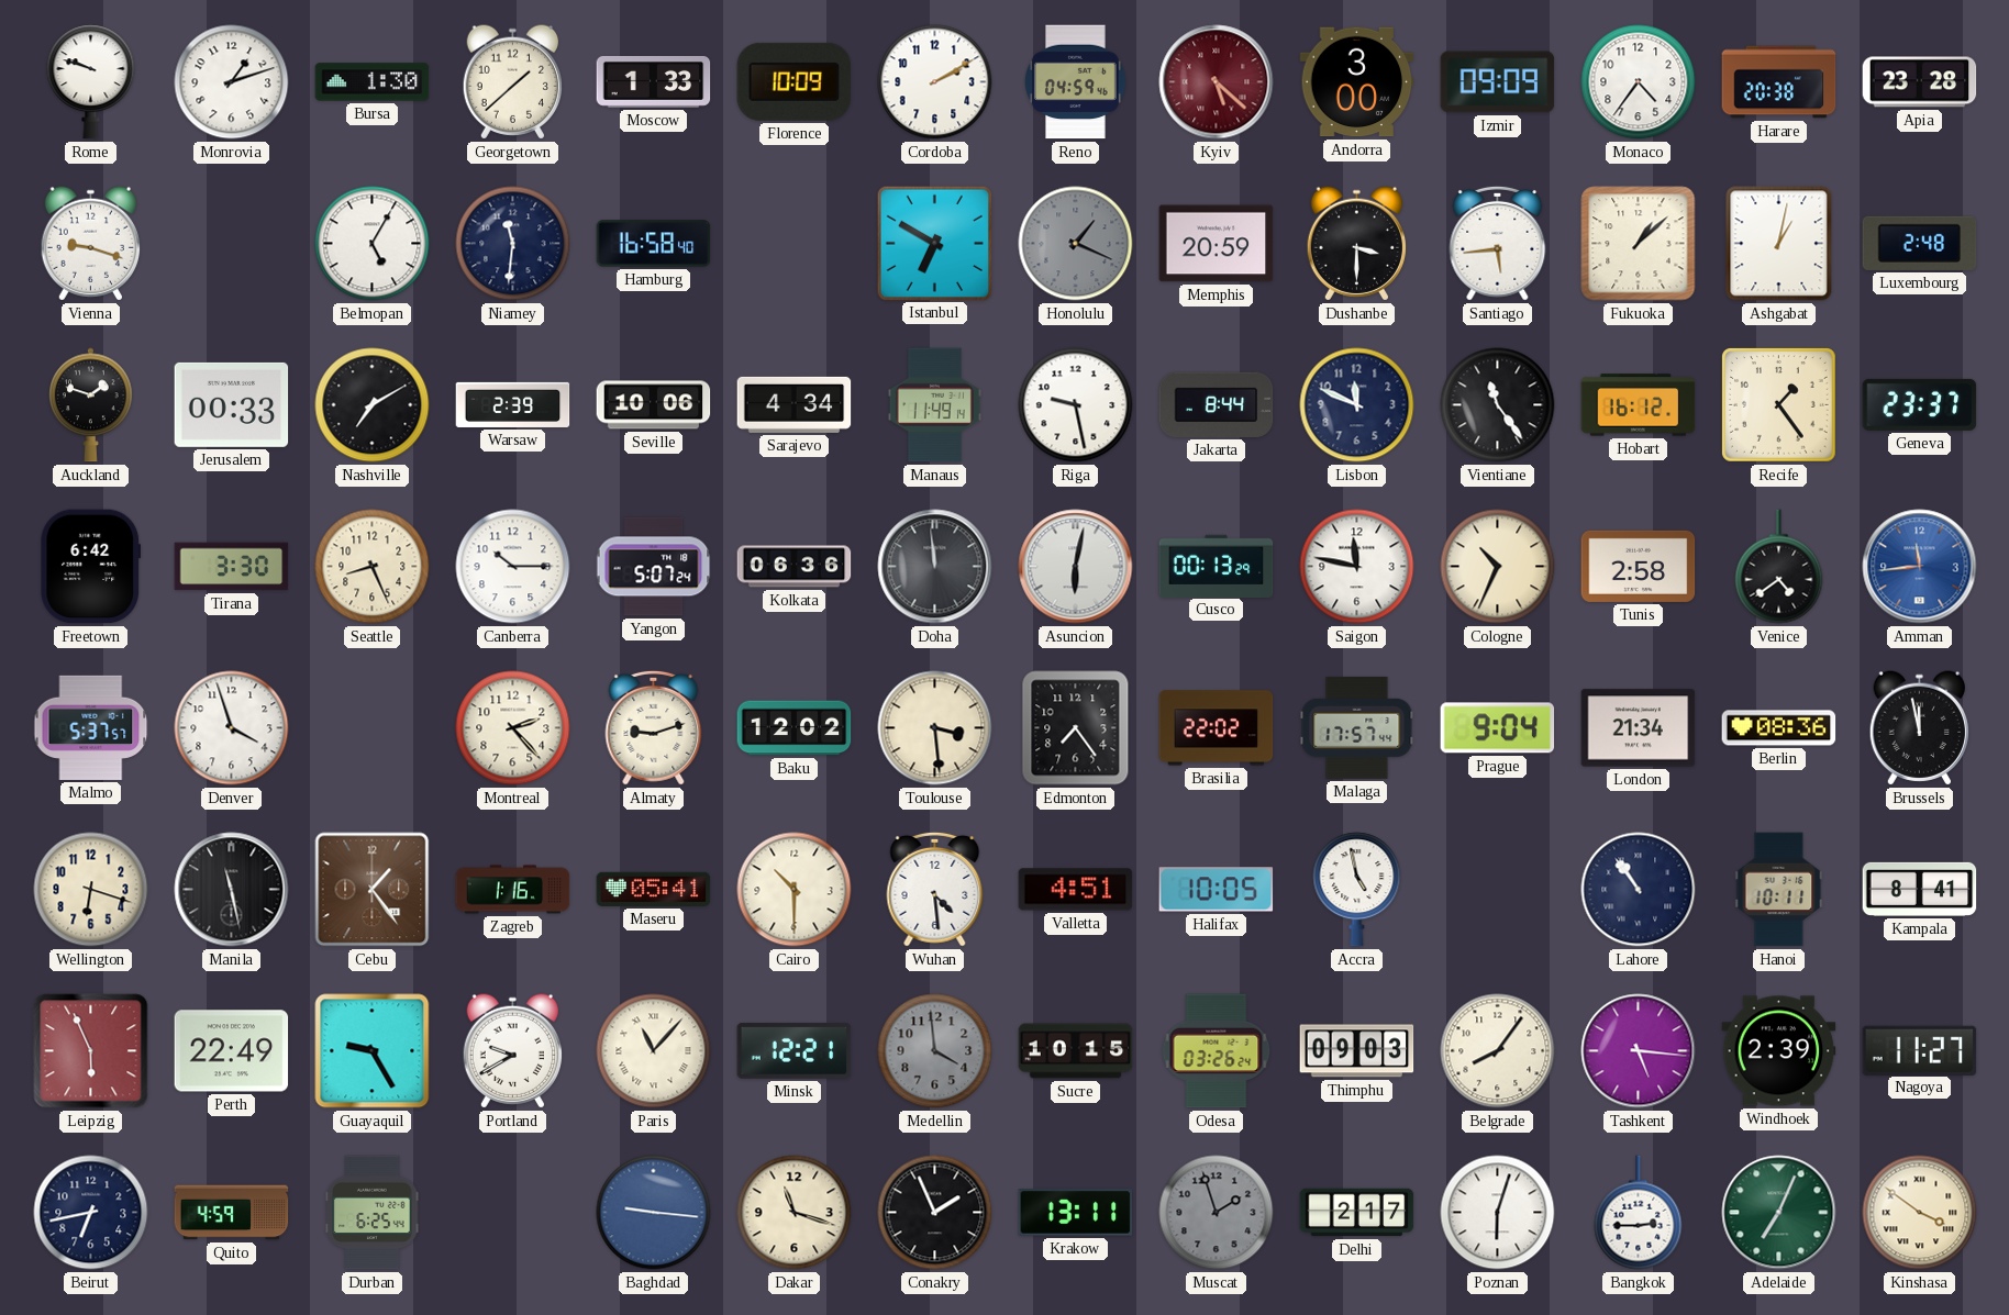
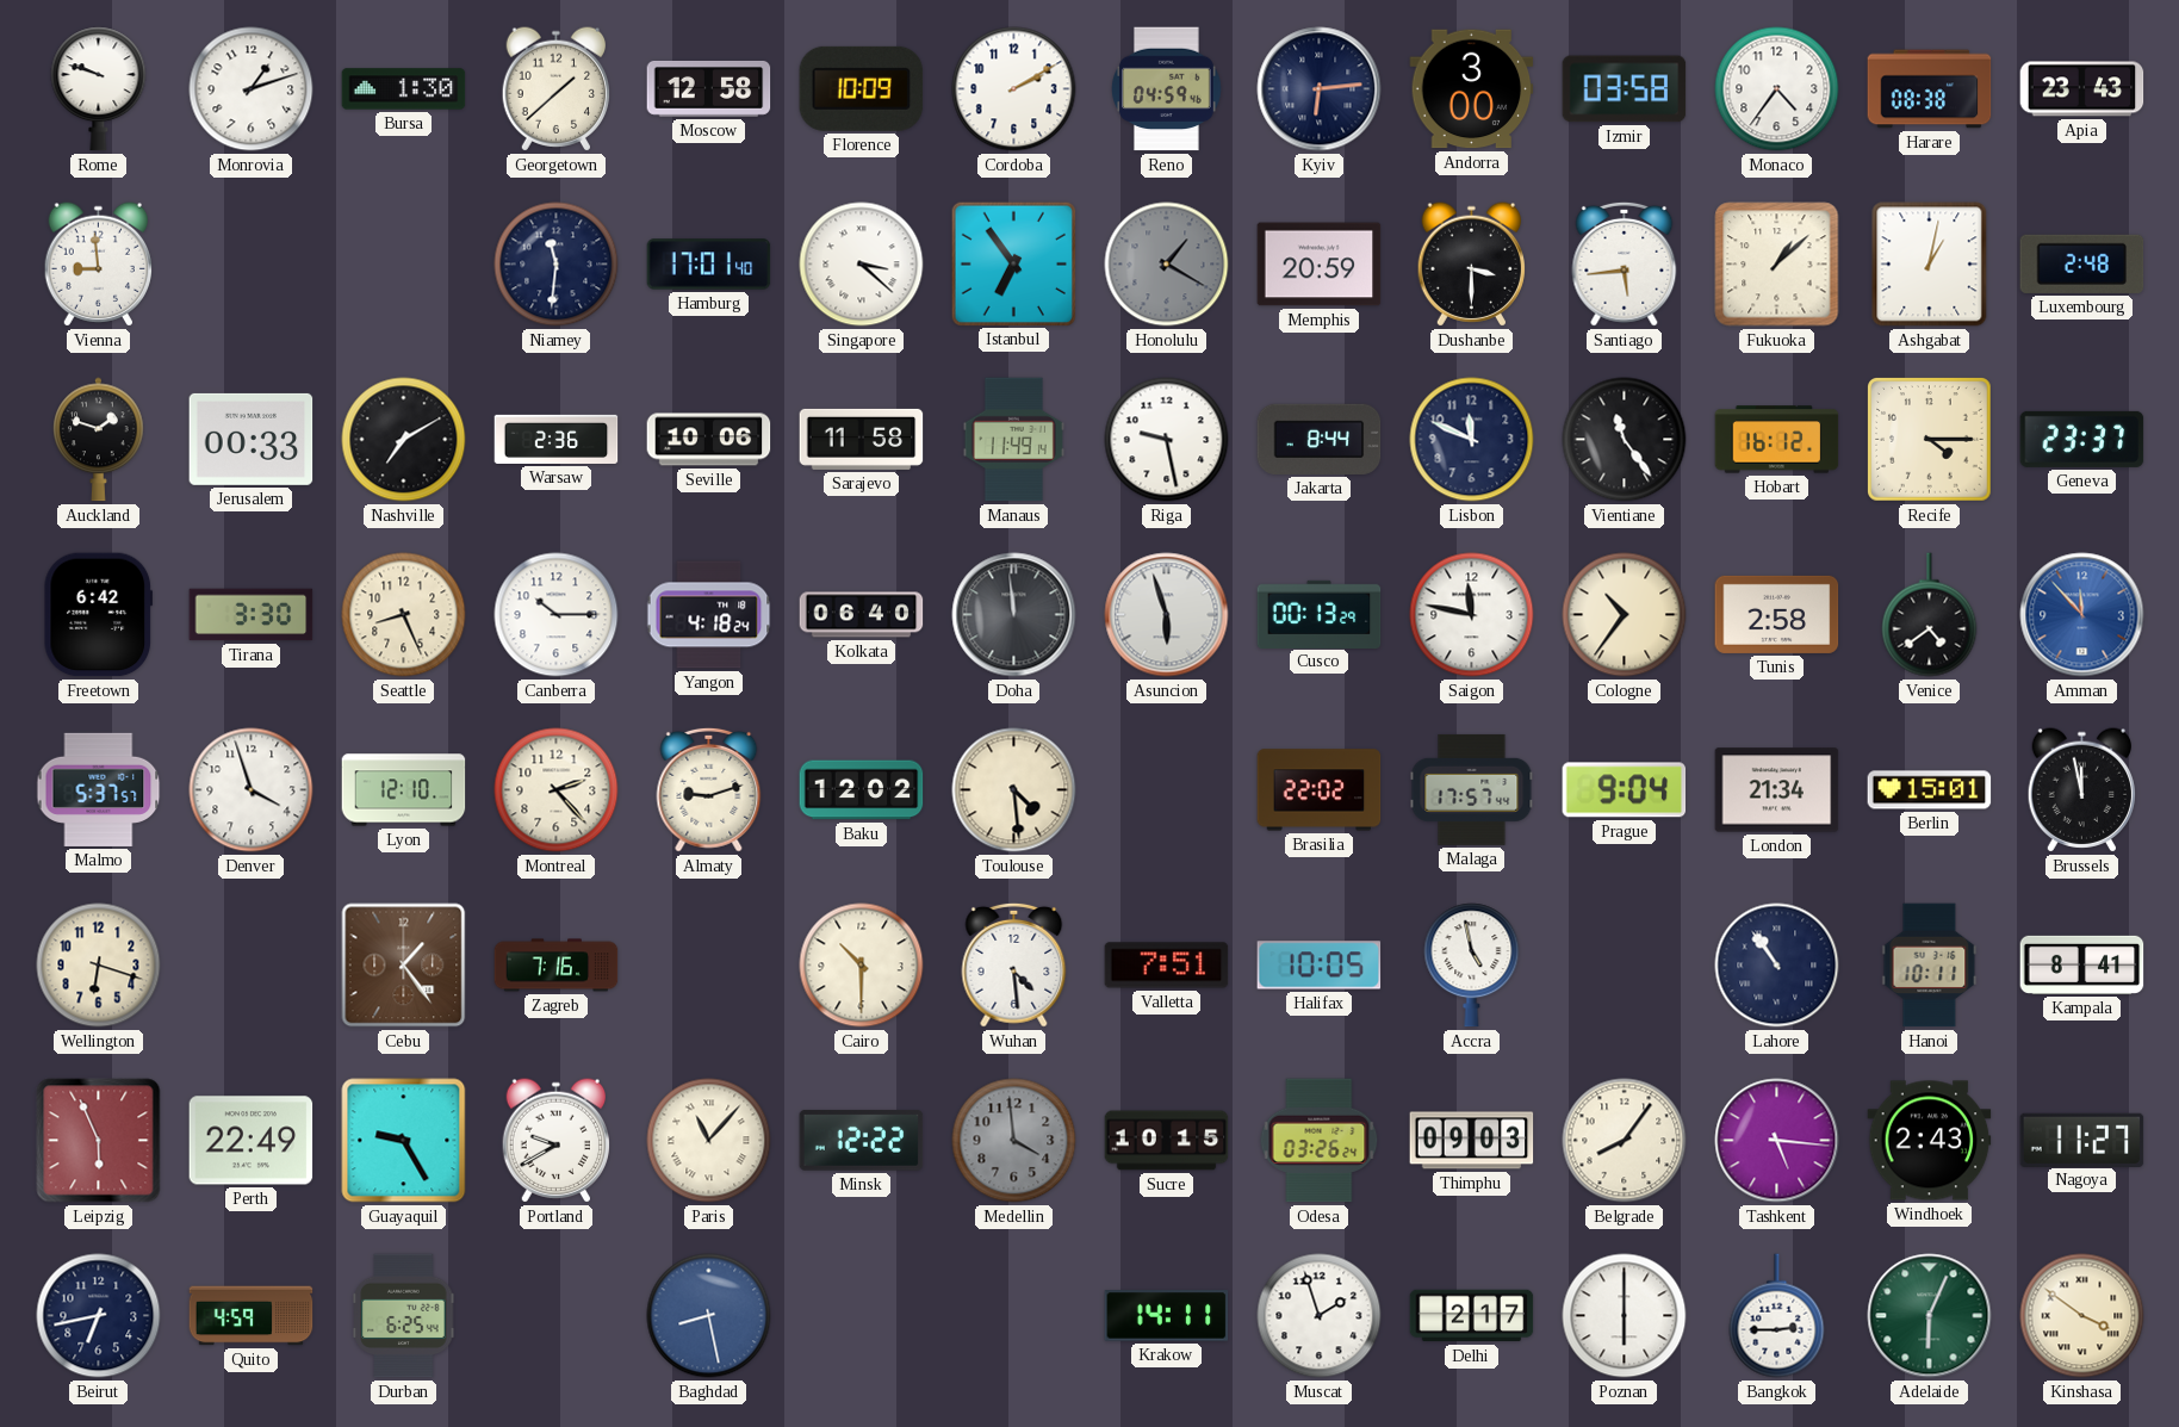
Moscow: 1:33 -> 12:58
Kyiv: 5:22 -> 6:14
Kyiv dial: burgundy -> navy
Izmir: 09:09 -> 03:58
Harare: 20:38 -> 08:38
Apia: 23:28 -> 23:43
Vienna: 9:18 -> 8:59
Belmopan: 5:05 -> none
Hamburg: 16:58 -> 17:01
Singapore: none -> 3:22
Istanbul: 6:50 -> 6:54
Honolulu: 1:19 -> 1:20
Warsaw: 2:39 -> 2:36
Sarajevo: 4:34 -> 11:58
Recife: 1:24 -> 4:15
Yangon: 5:07 -> 4:18
Kolkata: 06:36 -> 06:40
Asuncion: 6:02 -> 5:57
Cologne: 10:34 -> 10:36
Amman: 11:44 -> 11:53
Lyon: none -> 12:10
Toulouse: 3:29 -> 4:29
Edmonton: 7:24 -> none
Berlin: 08:36 -> 15:01
Manila: 11:28 -> none
Zagreb: 1:16 -> 7:16
Maseru: 05:41 -> none
Valletta: 4:51 -> 7:51
Minsk: 12:21 -> 12:22
Windhoek: 2:39 -> 2:43
Baghdad: 9:16 -> 8:28
Dakar: 11:18 -> none
Conakry: 1:56 -> none
Krakow: 13:11 -> 14:11
Muscat dial: grey -> white
Poznan: 6:03 -> 6:00
Adelaide: 7:04 -> 6:04
